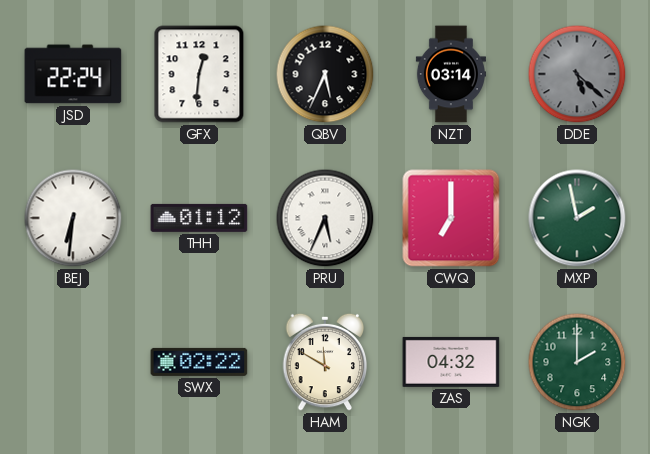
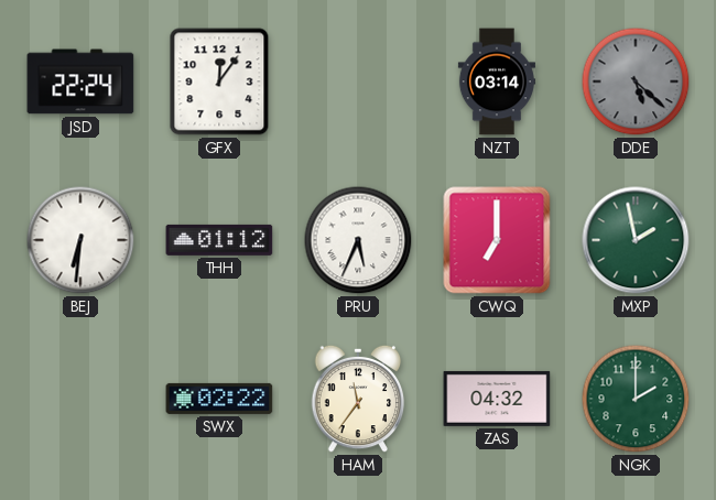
GFX: 12:31 -> 12:06
QBV: 5:34 -> none
HAM: 11:50 -> 11:36
